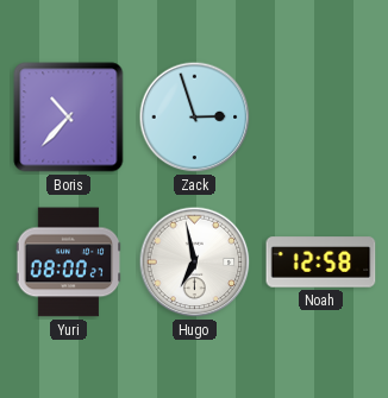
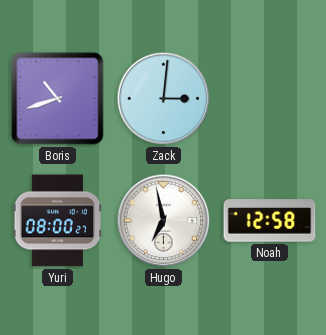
Boris: 10:37 -> 10:42
Zack: 2:57 -> 3:01
